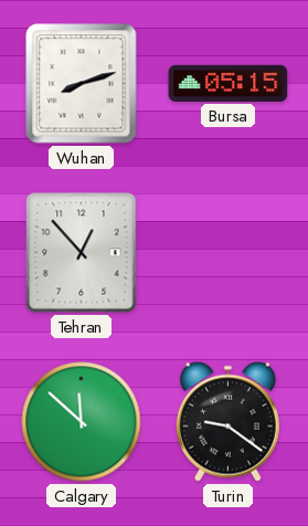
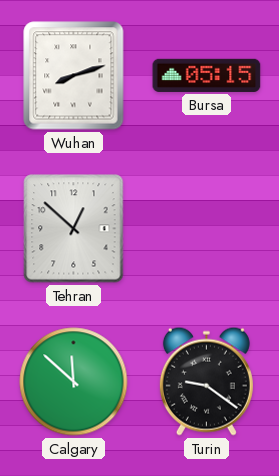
Tehran: 12:53 -> 12:52
